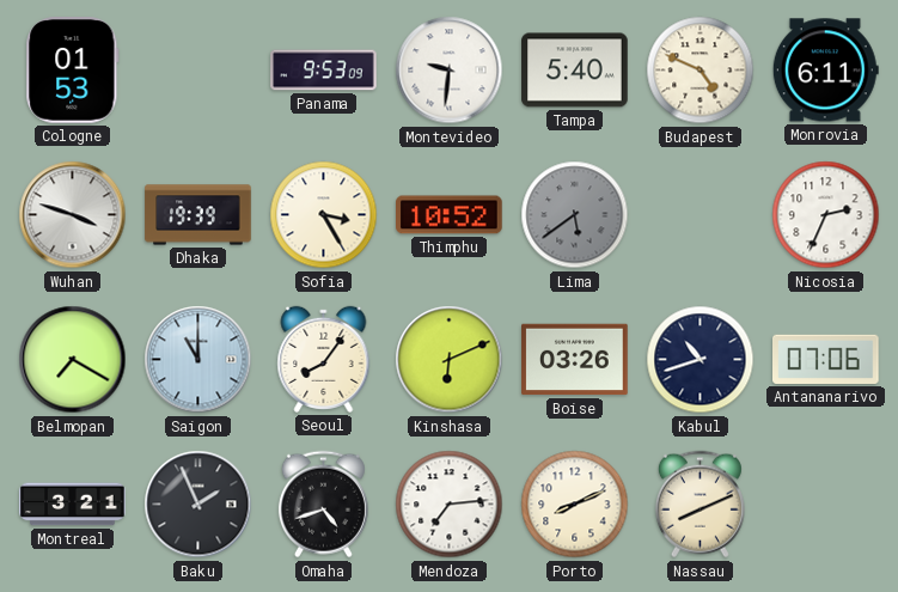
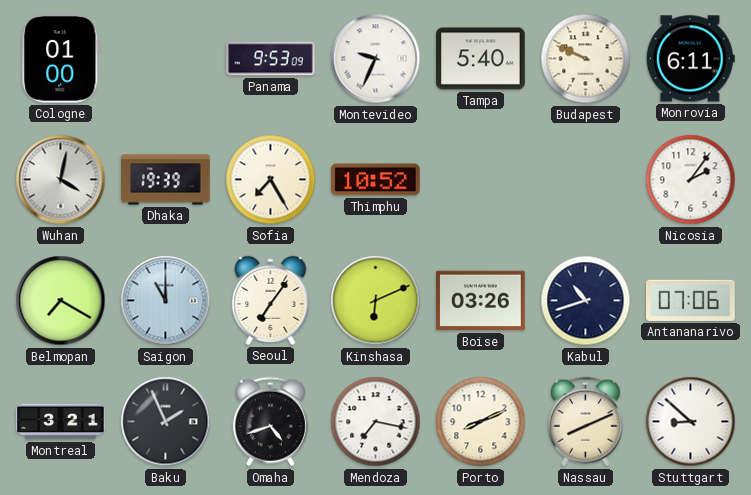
Cologne: 01:53 -> 01:00
Montevideo: 9:31 -> 9:34
Budapest: 4:49 -> 9:49
Wuhan: 3:48 -> 4:02
Sofia: 3:25 -> 7:25
Lima: 5:39 -> none
Nicosia: 2:34 -> 2:06
Seoul: 8:06 -> 7:06
Mendoza: 7:14 -> 7:17
Stuttgart: none -> 8:52
